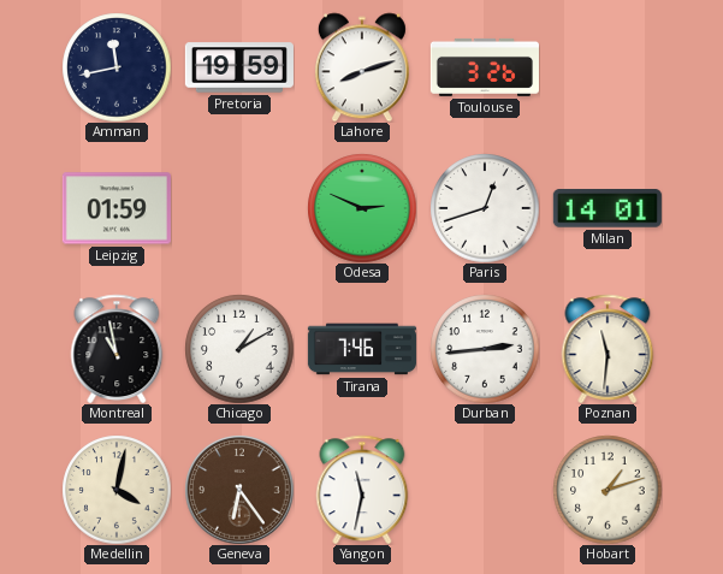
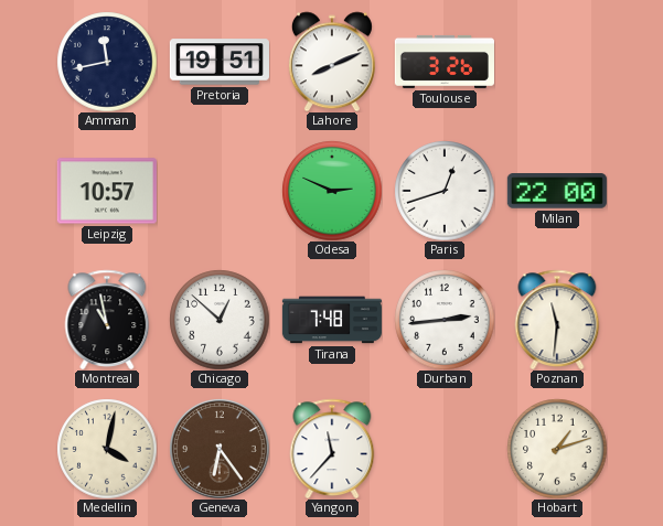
Pretoria: 19:59 -> 19:51
Lahore: 8:12 -> 8:11
Leipzig: 01:59 -> 10:57
Milan: 14:01 -> 22:00
Chicago: 1:10 -> 12:52
Tirana: 7:46 -> 7:48
Yangon: 11:32 -> 11:37
